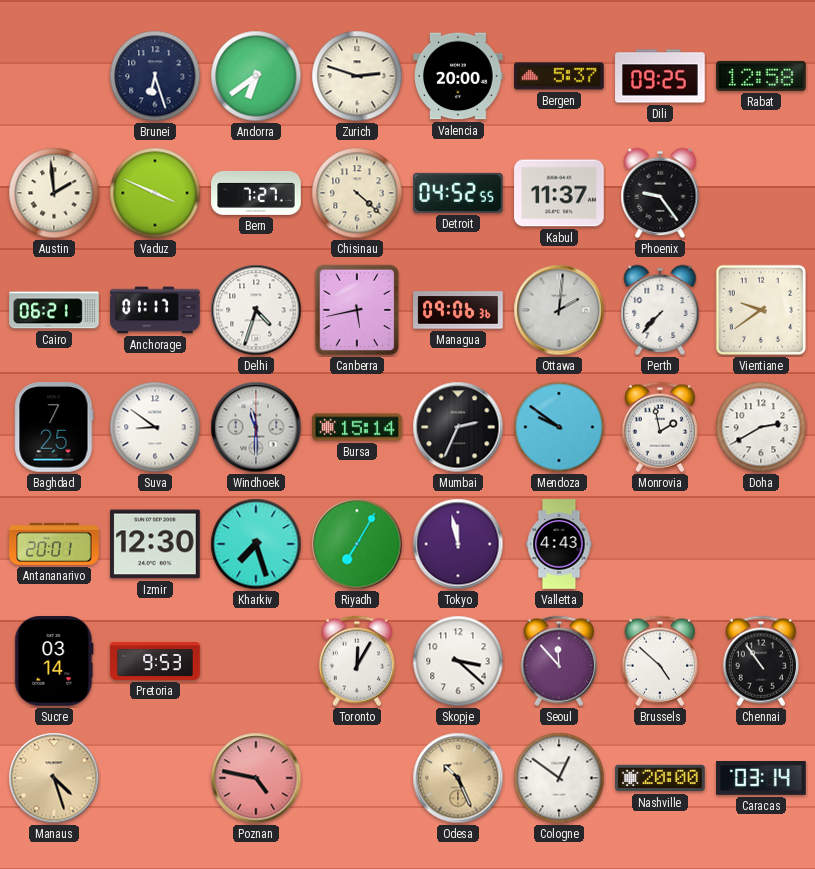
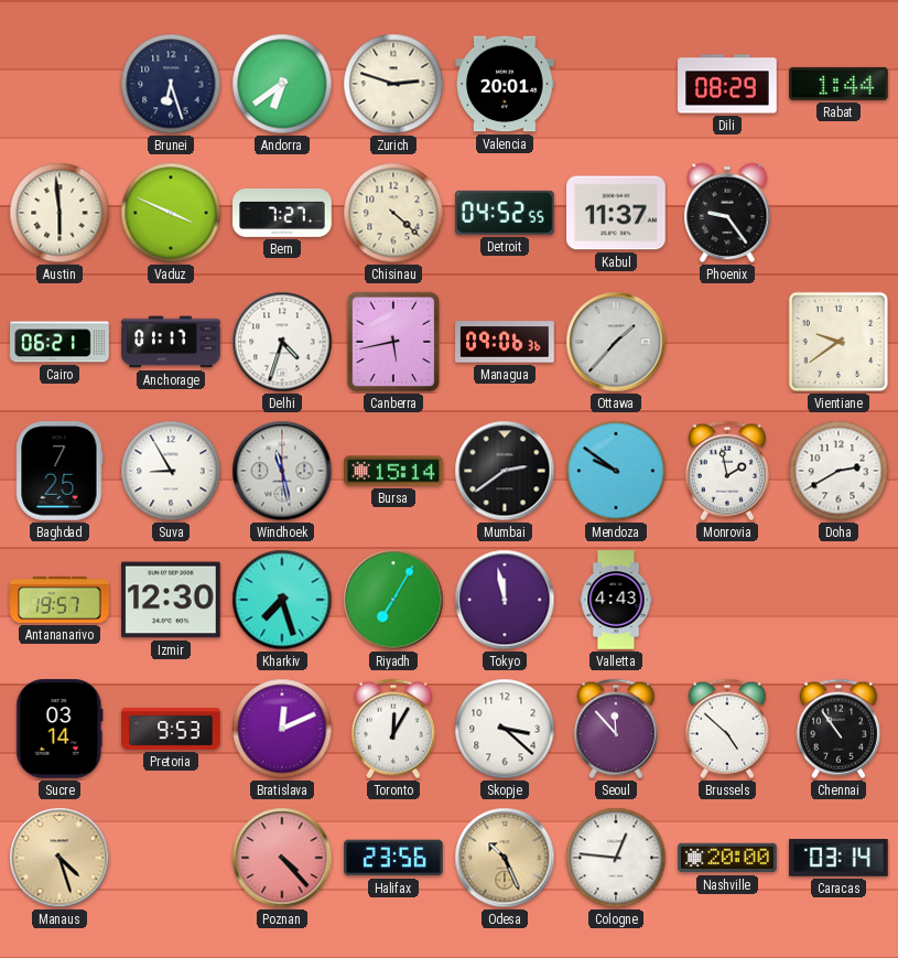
Valencia: 20:00 -> 20:01
Bergen: 5:37 -> none
Dili: 09:25 -> 08:29
Rabat: 12:58 -> 1:44
Austin: 1:59 -> 5:59
Ottawa: 2:01 -> 1:37
Perth: 7:37 -> none
Suva: 8:51 -> 8:55
Windhoek: 11:30 -> 11:28
Mumbai: 2:34 -> 2:39
Antananarivo: 20:01 -> 19:57
Bratislava: none -> 12:11
Poznan: 4:47 -> 4:23
Halifax: none -> 23:56
Cologne: 12:51 -> 12:46
